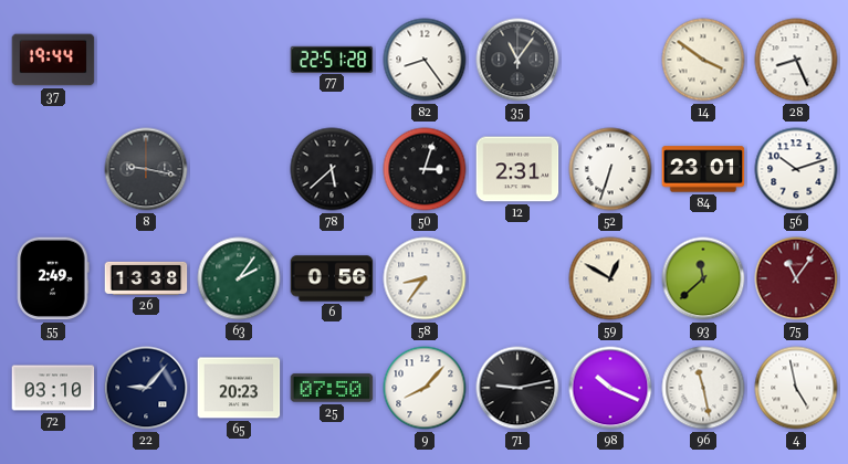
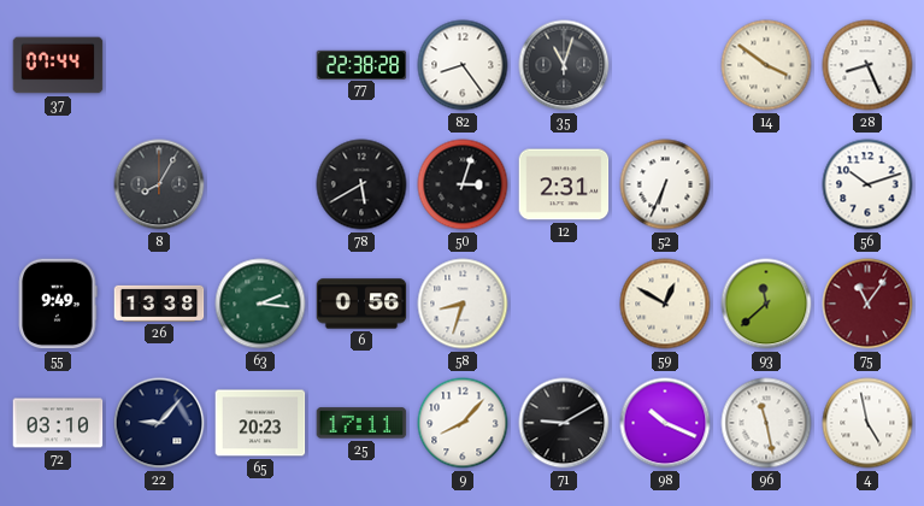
37: 19:44 -> 07:44
77: 22:51 -> 22:38
35: 11:06 -> 11:03
8: 9:17 -> 8:05
78: 5:38 -> 5:40
52: 6:33 -> 6:34
84: 23:01 -> none
55: 2:49 -> 9:49
63: 2:06 -> 2:16
58: 8:36 -> 8:33
25: 07:50 -> 17:11
71: 9:13 -> 9:10
